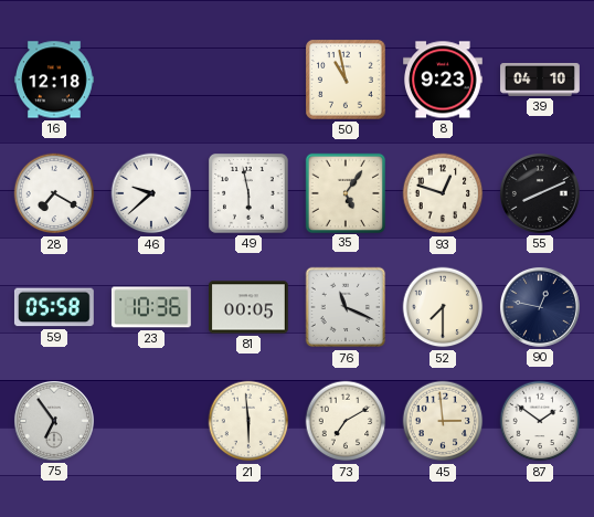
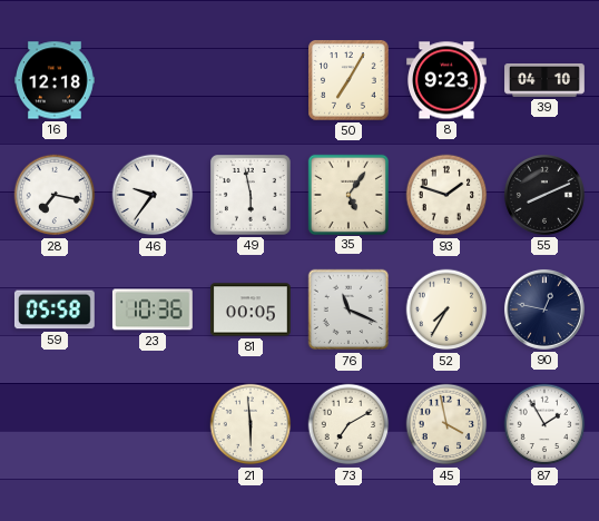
50: 10:58 -> 7:05
28: 7:20 -> 7:17
46: 9:38 -> 9:36
93: 12:48 -> 1:48
52: 7:30 -> 7:35
75: 6:54 -> none
45: 2:59 -> 3:58
87: 1:51 -> 1:55
